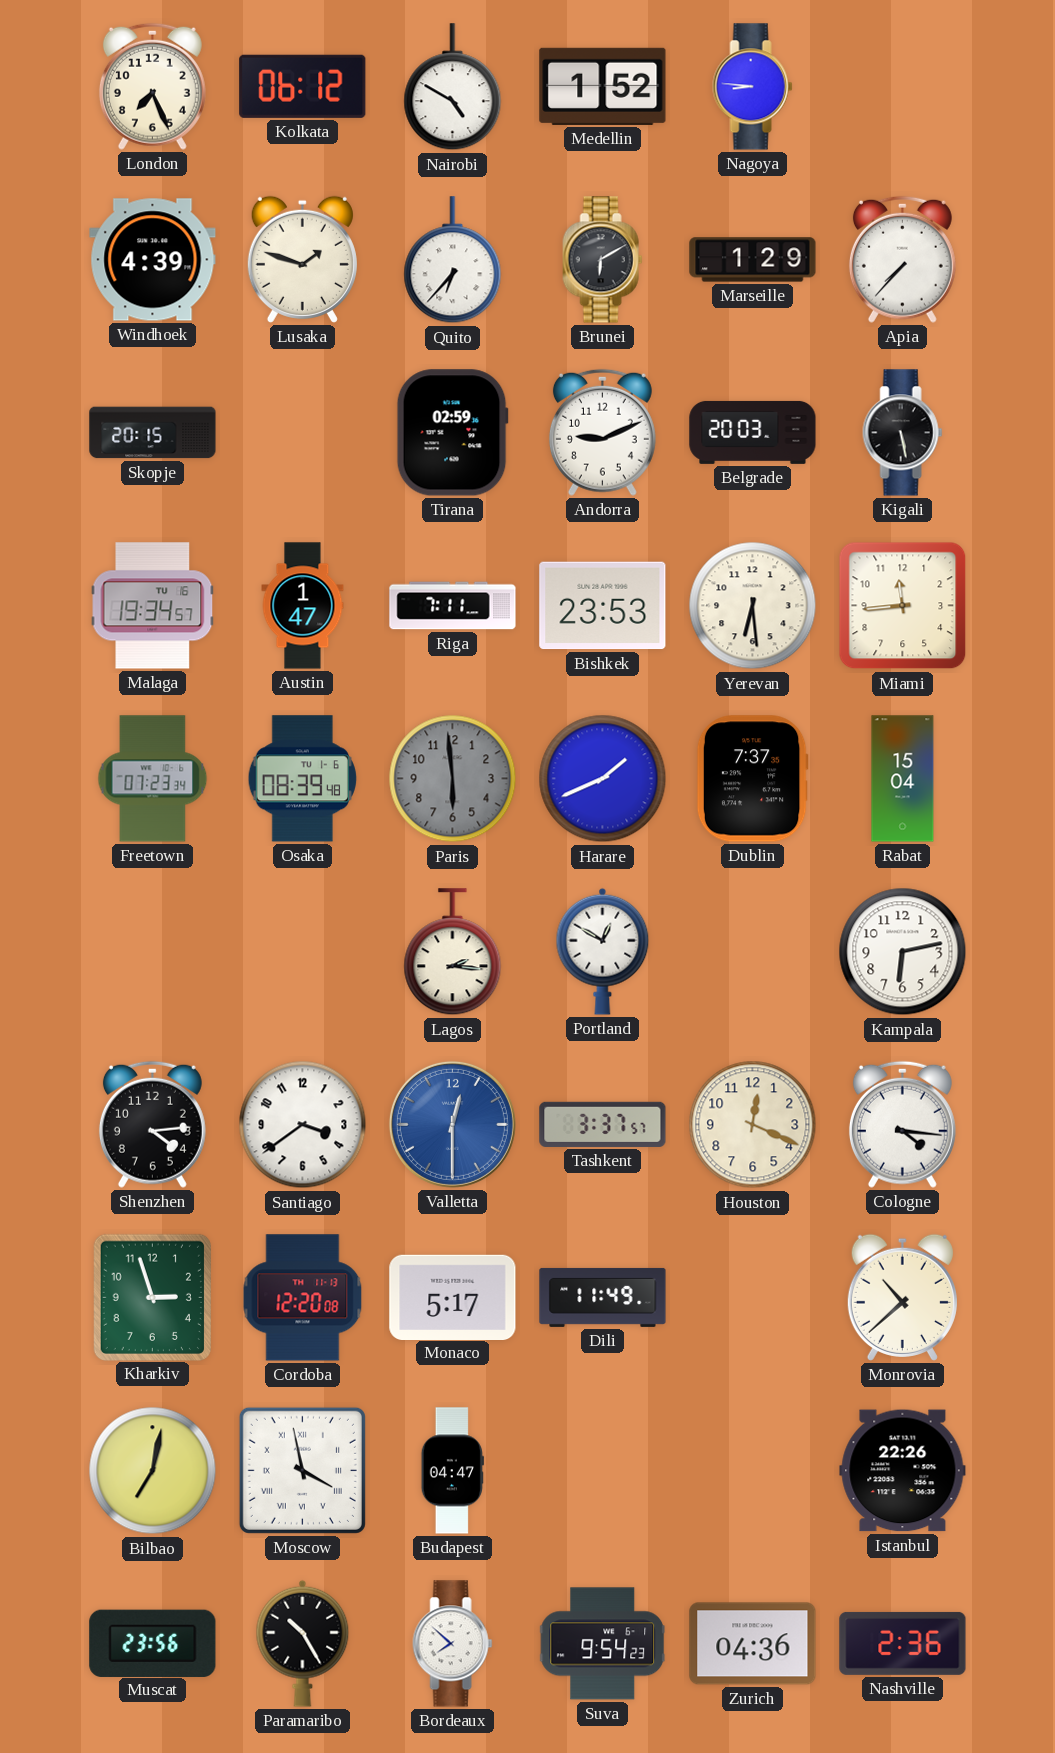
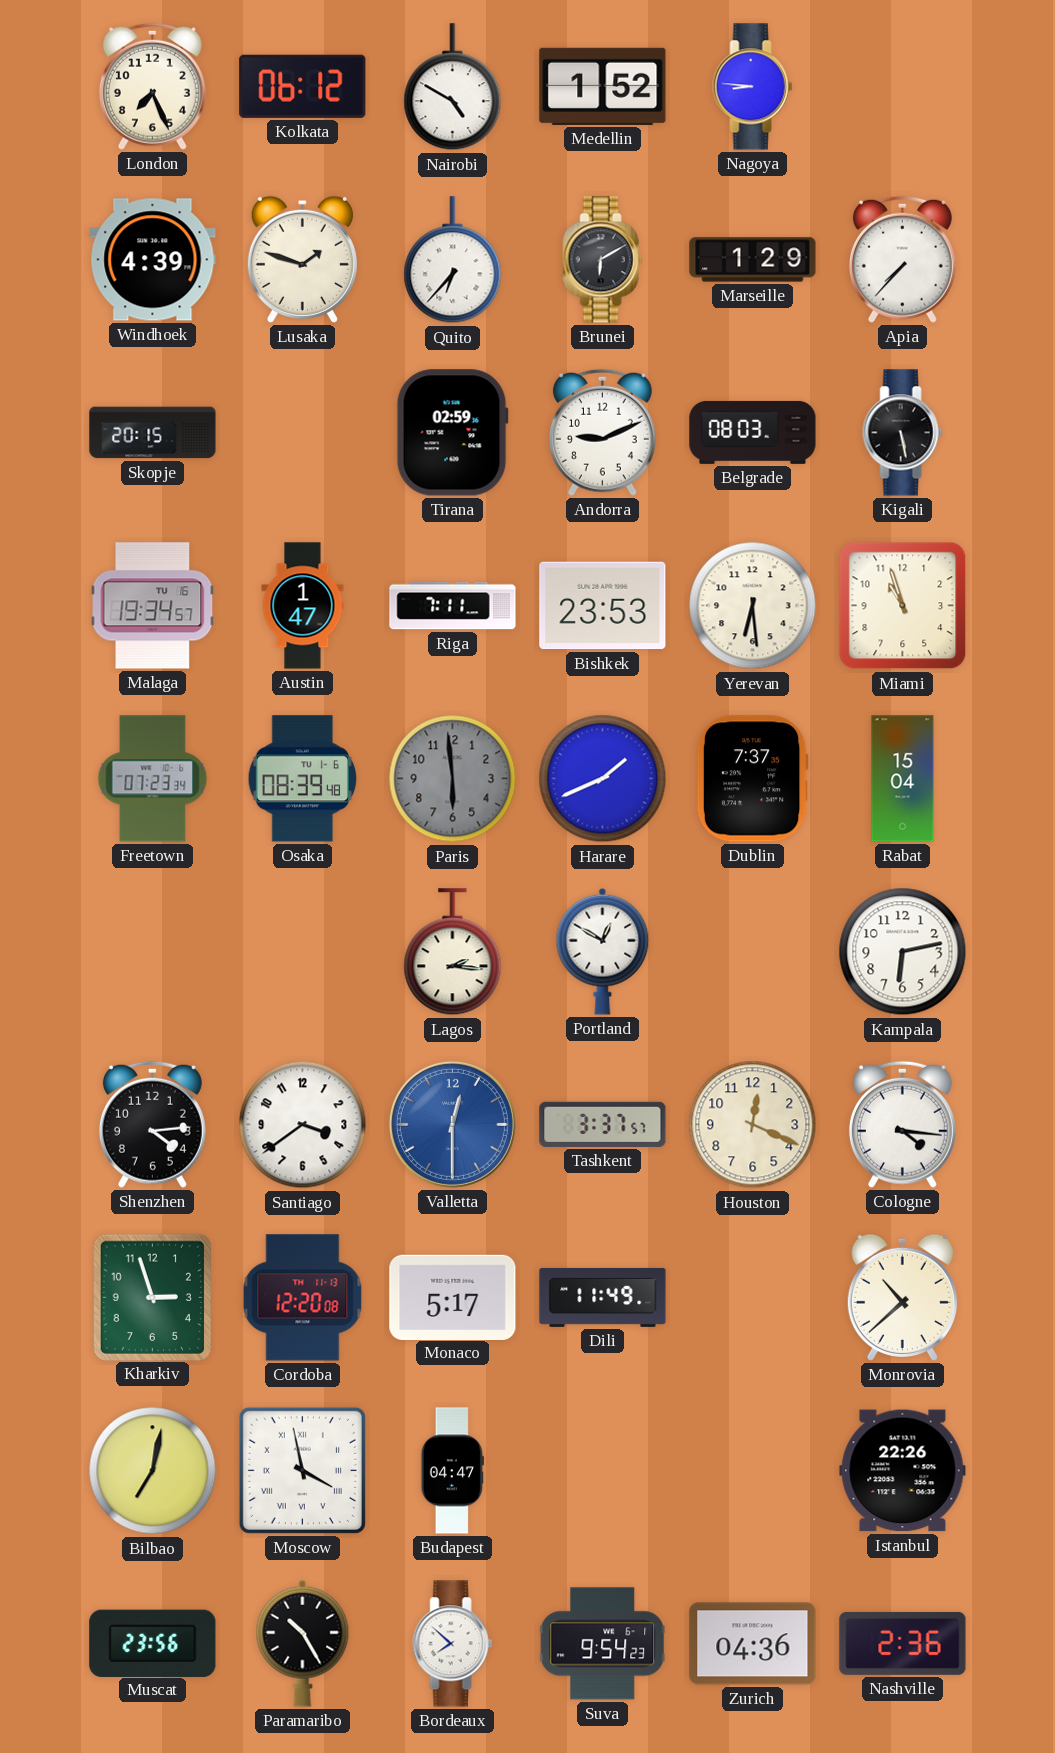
Belgrade: 20:03 -> 08:03
Miami: 11:44 -> 10:57
